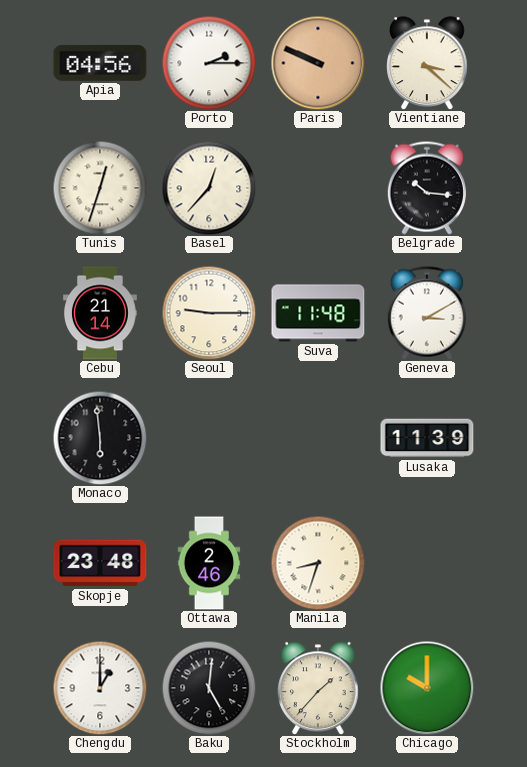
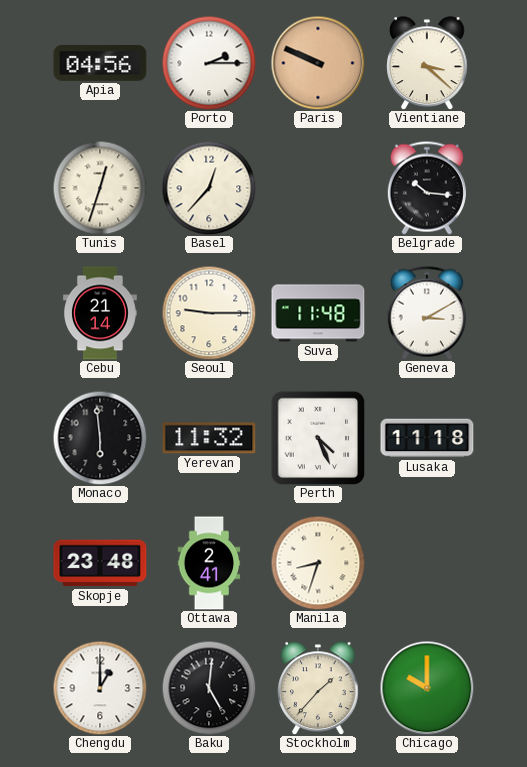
Yerevan: none -> 11:32
Perth: none -> 4:26
Lusaka: 11:39 -> 11:18
Ottawa: 2:46 -> 2:41
